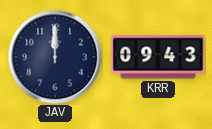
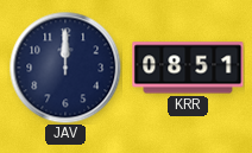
KRR: 09:43 -> 08:51
